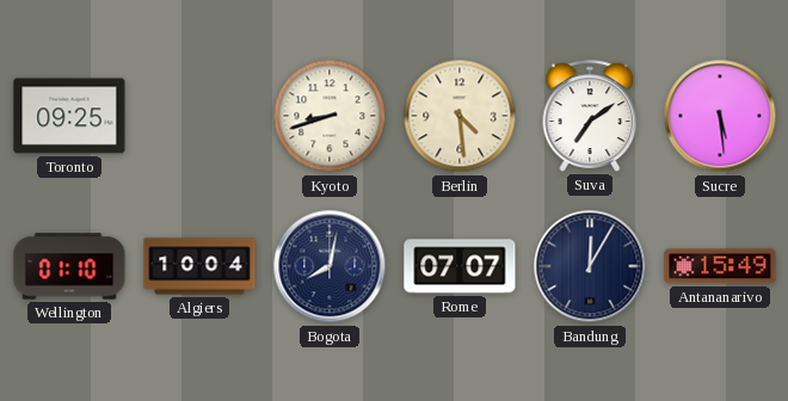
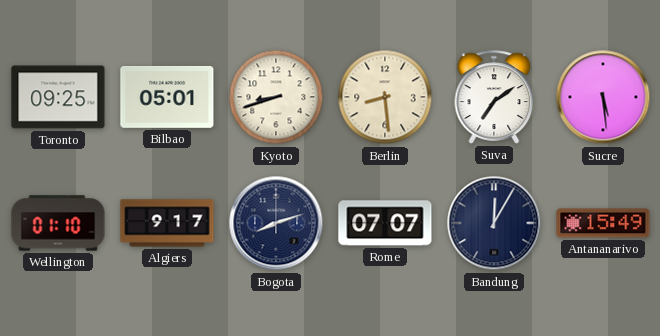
Bilbao: none -> 05:01
Berlin: 4:29 -> 8:29
Algiers: 10:04 -> 9:17
Bogota: 8:02 -> 8:12
